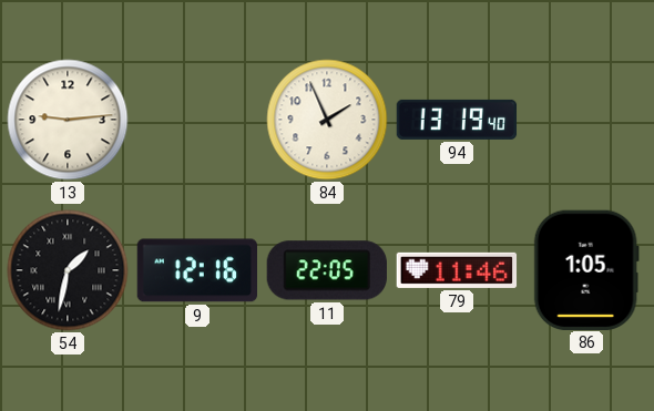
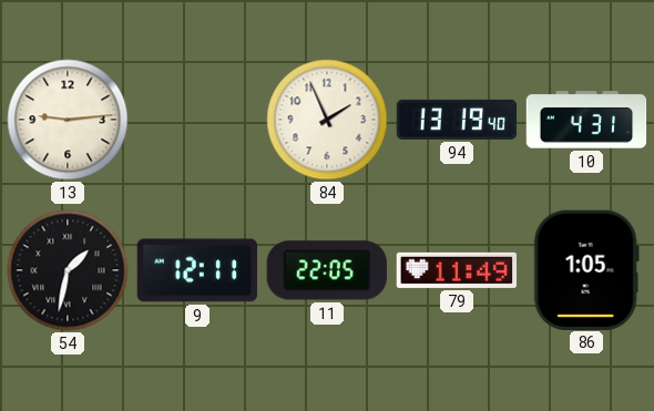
10: none -> 4:31
9: 12:16 -> 12:11
79: 11:46 -> 11:49
